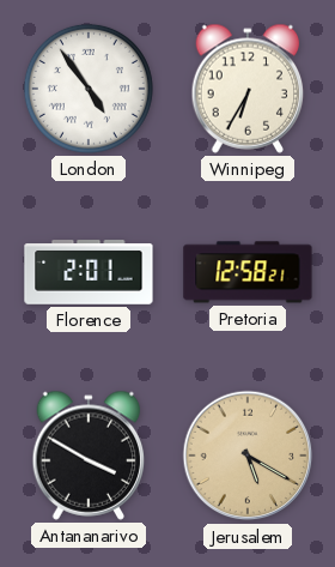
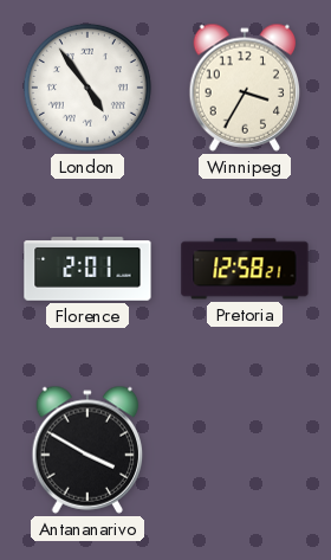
Winnipeg: 6:35 -> 3:35
Jerusalem: 5:20 -> none
